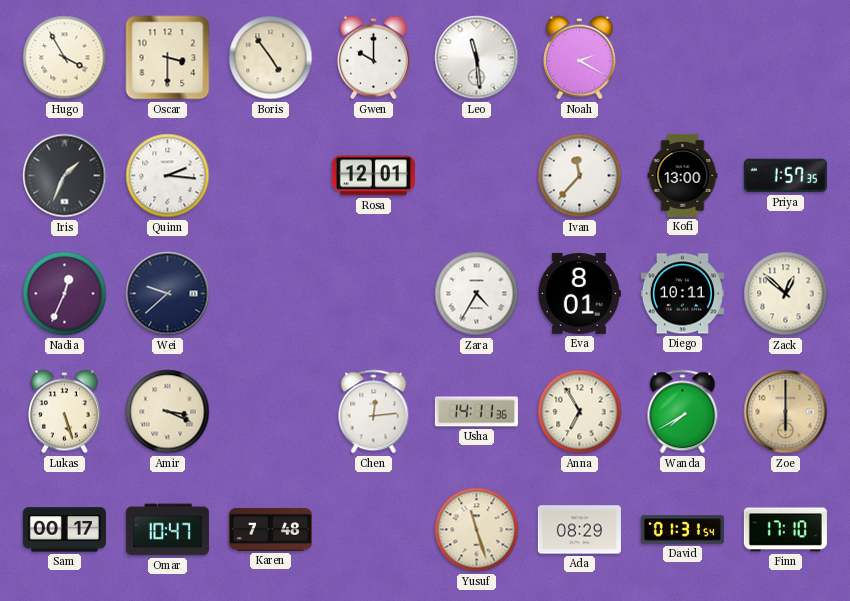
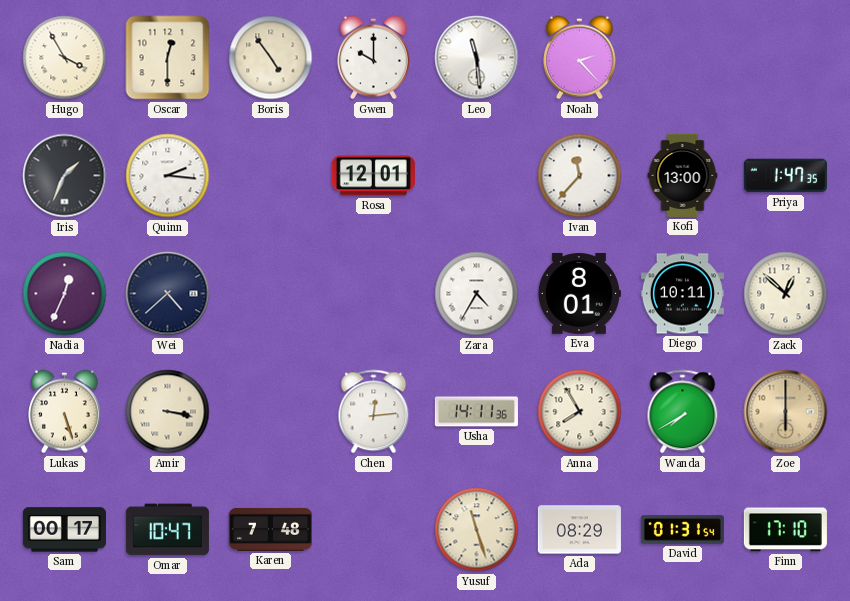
Oscar: 3:30 -> 12:30
Noah: 2:20 -> 2:23
Priya: 1:57 -> 1:47
Wei: 9:38 -> 4:38
Amir: 3:19 -> 3:17
Anna: 6:55 -> 7:55
